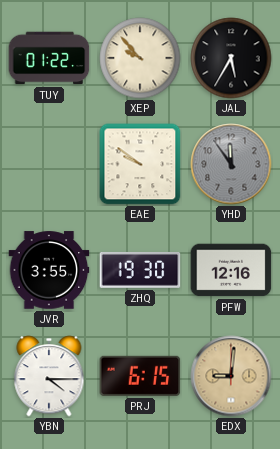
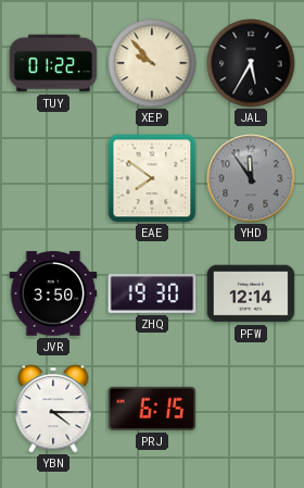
EAE: 9:51 -> 7:51
JVR: 3:55 -> 3:50
PFW: 12:16 -> 12:14
EDX: 9:01 -> none
